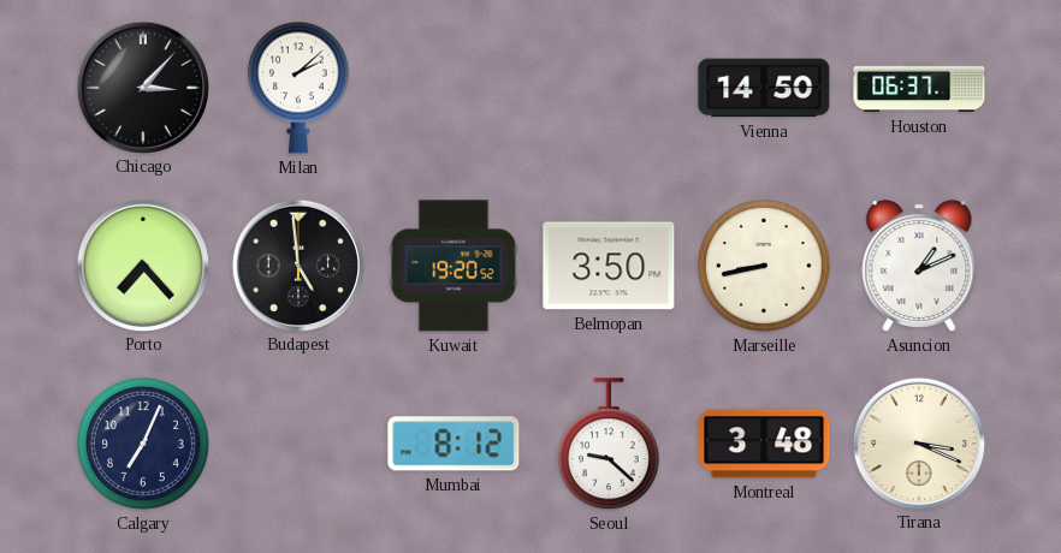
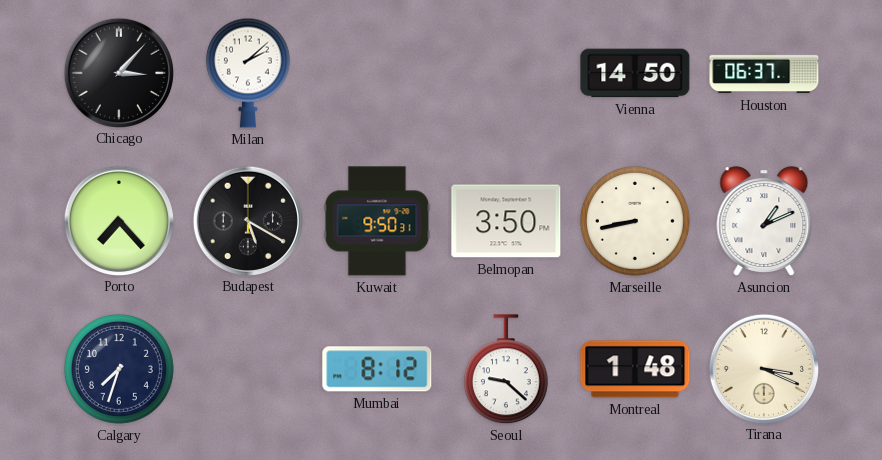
Budapest: 4:59 -> 5:20
Kuwait: 19:20 -> 9:50
Calgary: 7:04 -> 7:33
Montreal: 3:48 -> 1:48
